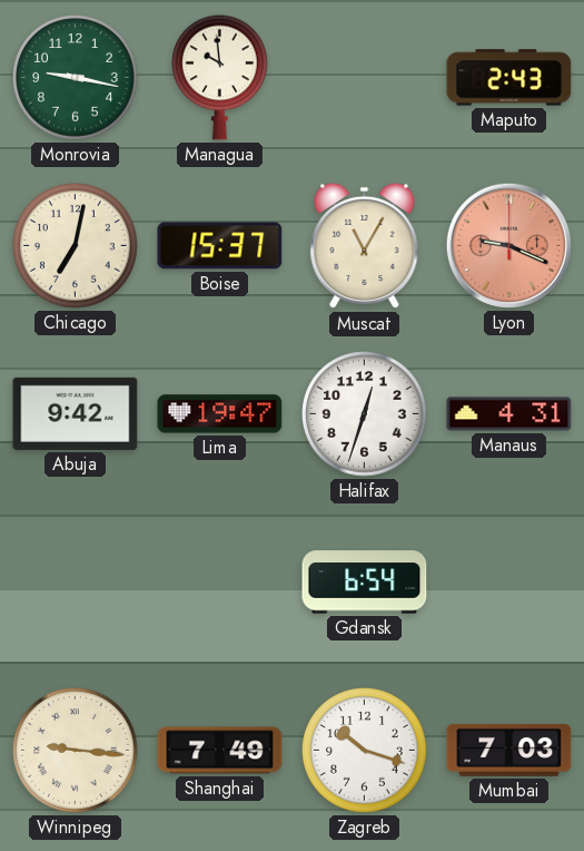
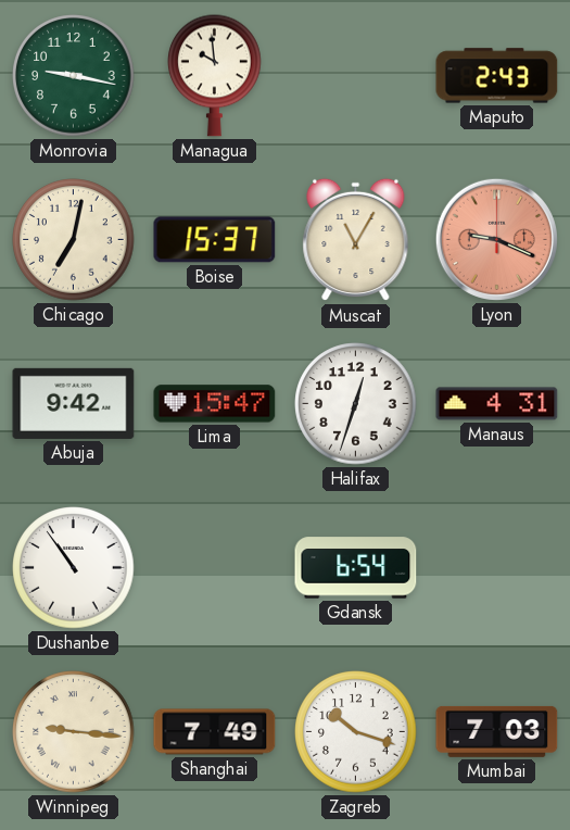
Lima: 19:47 -> 15:47
Dushanbe: none -> 10:54
